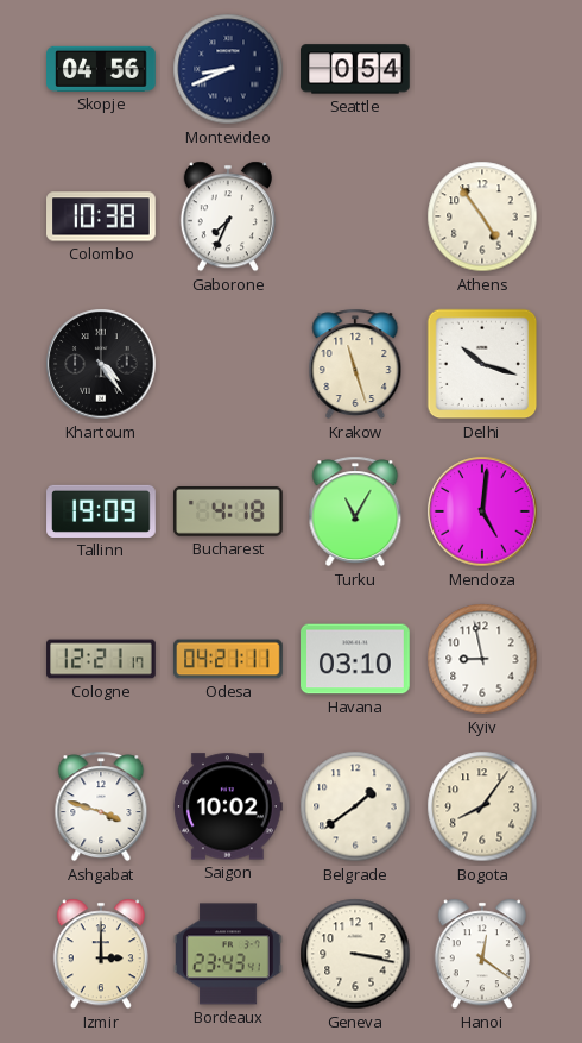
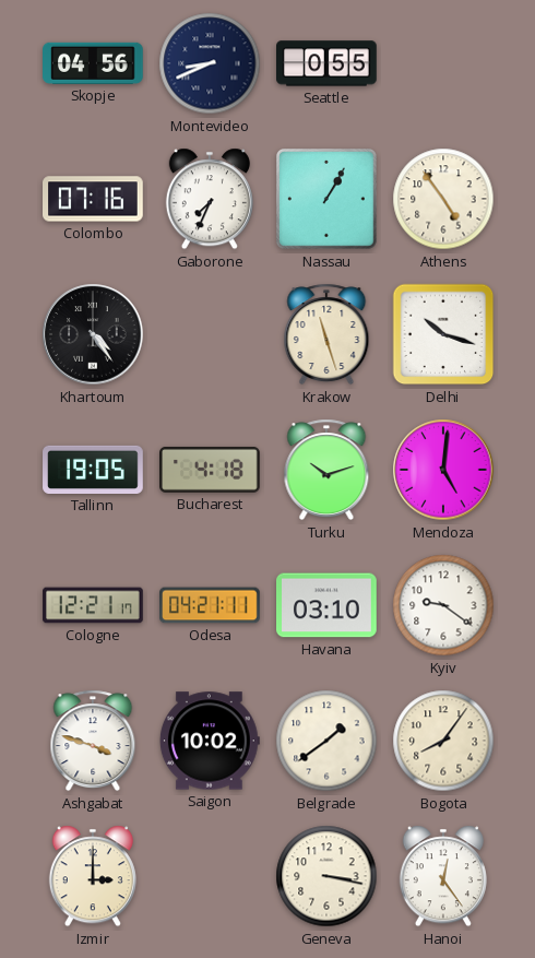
Seattle: 0:54 -> 0:55
Colombo: 10:38 -> 07:16
Nassau: none -> 1:05
Tallinn: 19:09 -> 19:05
Turku: 11:05 -> 10:12
Kyiv: 8:58 -> 9:21
Bordeaux: 23:43 -> none
Hanoi: 12:21 -> 12:24
